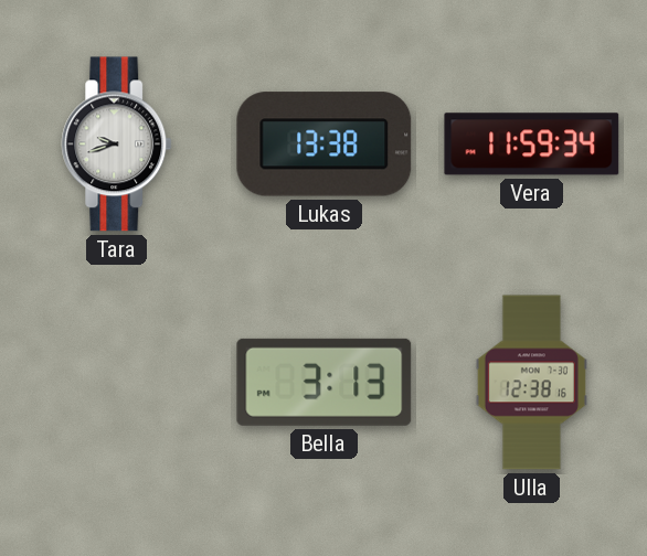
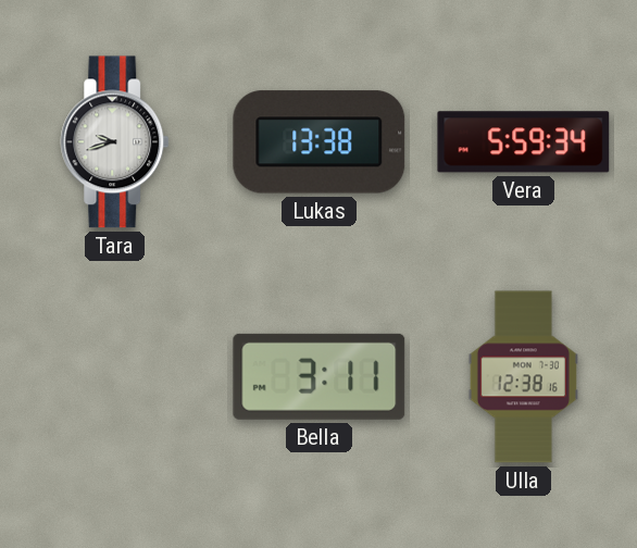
Vera: 11:59 -> 5:59
Bella: 3:13 -> 3:11
